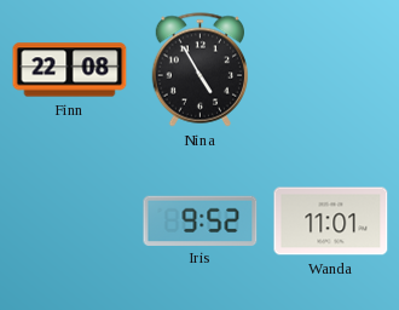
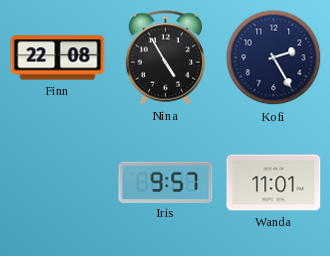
Kofi: none -> 2:25
Iris: 9:52 -> 9:57
